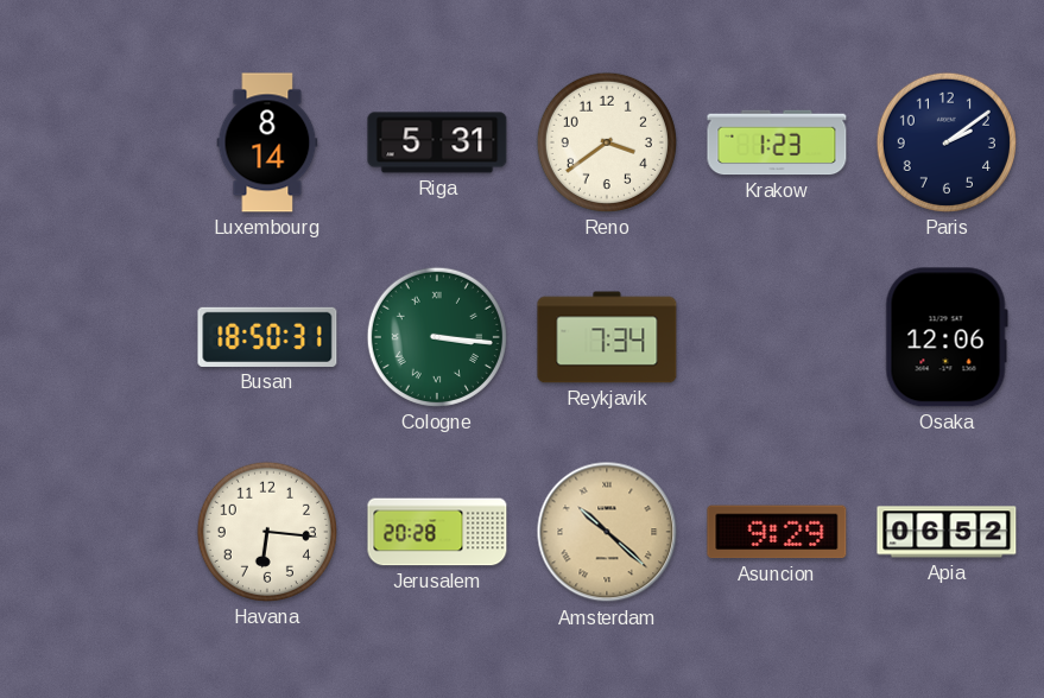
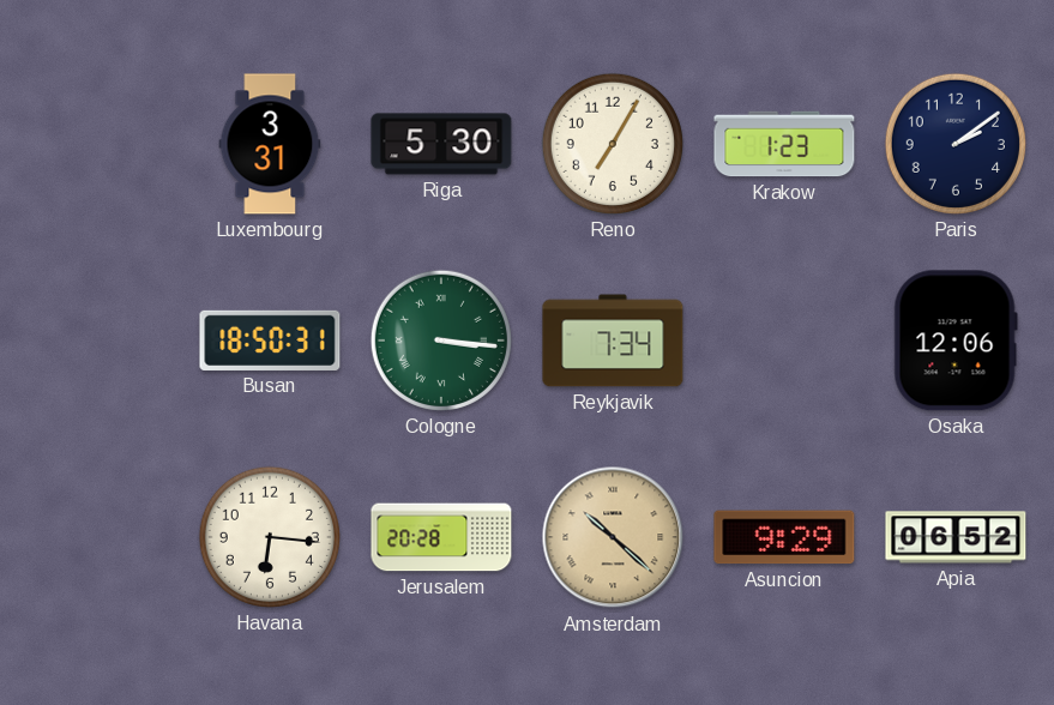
Luxembourg: 8:14 -> 3:31
Riga: 5:31 -> 5:30
Reno: 3:39 -> 7:05
